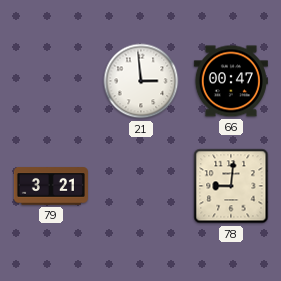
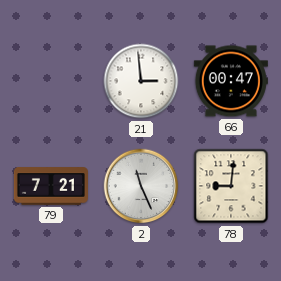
79: 3:21 -> 7:21
2: none -> 11:26
